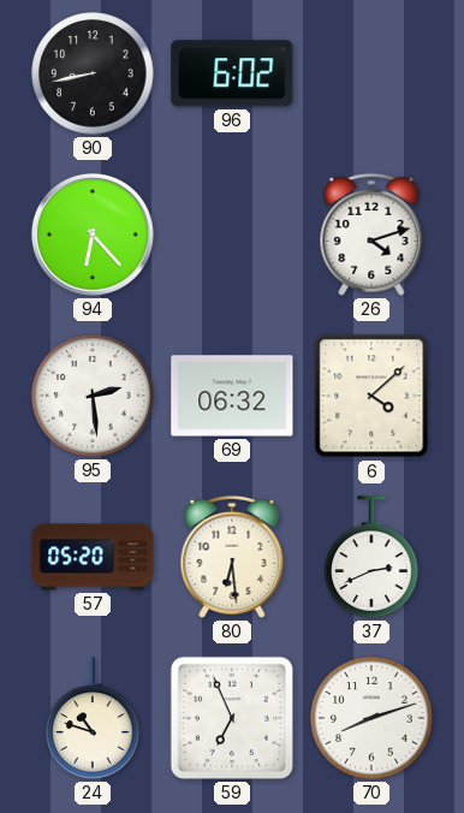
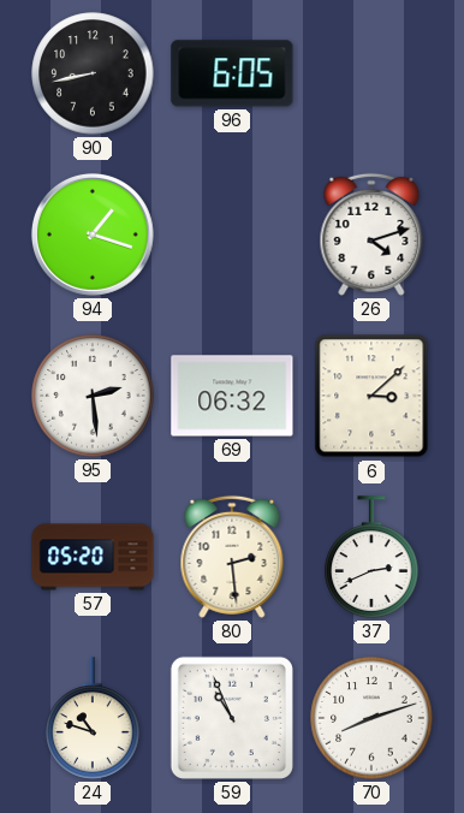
96: 6:02 -> 6:05
94: 6:23 -> 1:18
6: 4:08 -> 3:08
80: 6:29 -> 2:29
59: 6:56 -> 10:56
